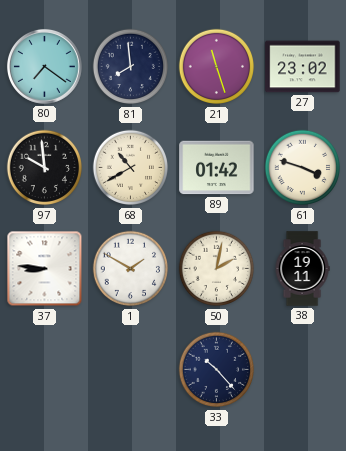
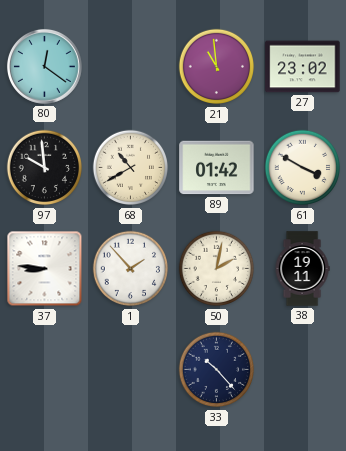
80: 7:21 -> 12:21
81: 7:59 -> none
21: 11:27 -> 10:59
61: 3:48 -> 3:50
1: 1:50 -> 1:53
